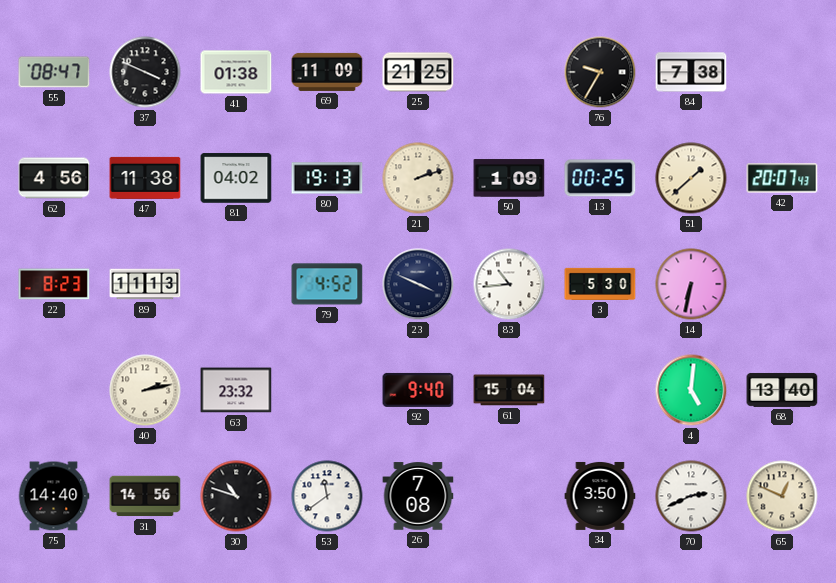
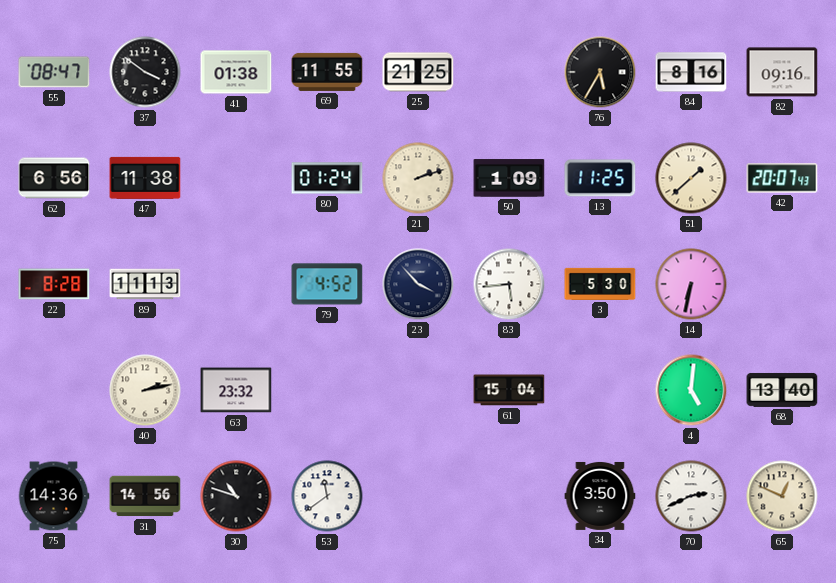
37: 3:49 -> 3:51
69: 11:09 -> 11:55
76: 9:35 -> 5:35
84: 7:38 -> 8:16
82: none -> 09:16
62: 4:56 -> 6:56
81: 04:02 -> none
80: 19:13 -> 01:24
13: 00:25 -> 11:25
22: 8:23 -> 8:28
23: 3:49 -> 3:53
83: 10:44 -> 5:44
92: 9:40 -> none
75: 14:40 -> 14:36
26: 7:08 -> none
